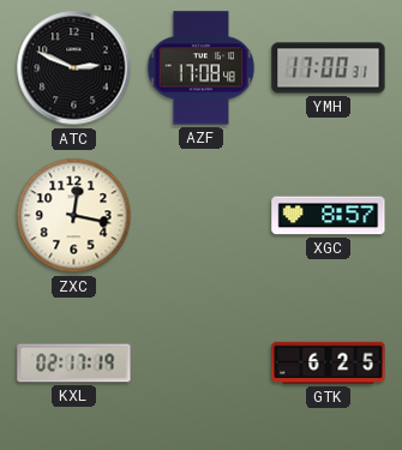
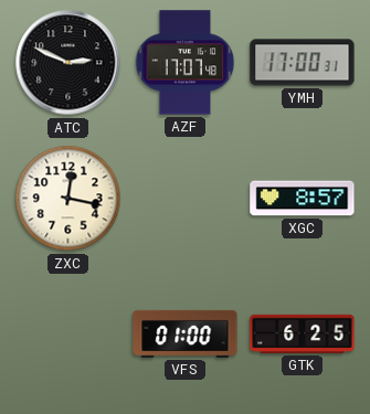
AZF: 17:08 -> 17:07
KXL: 02:17 -> none
VFS: none -> 01:00
